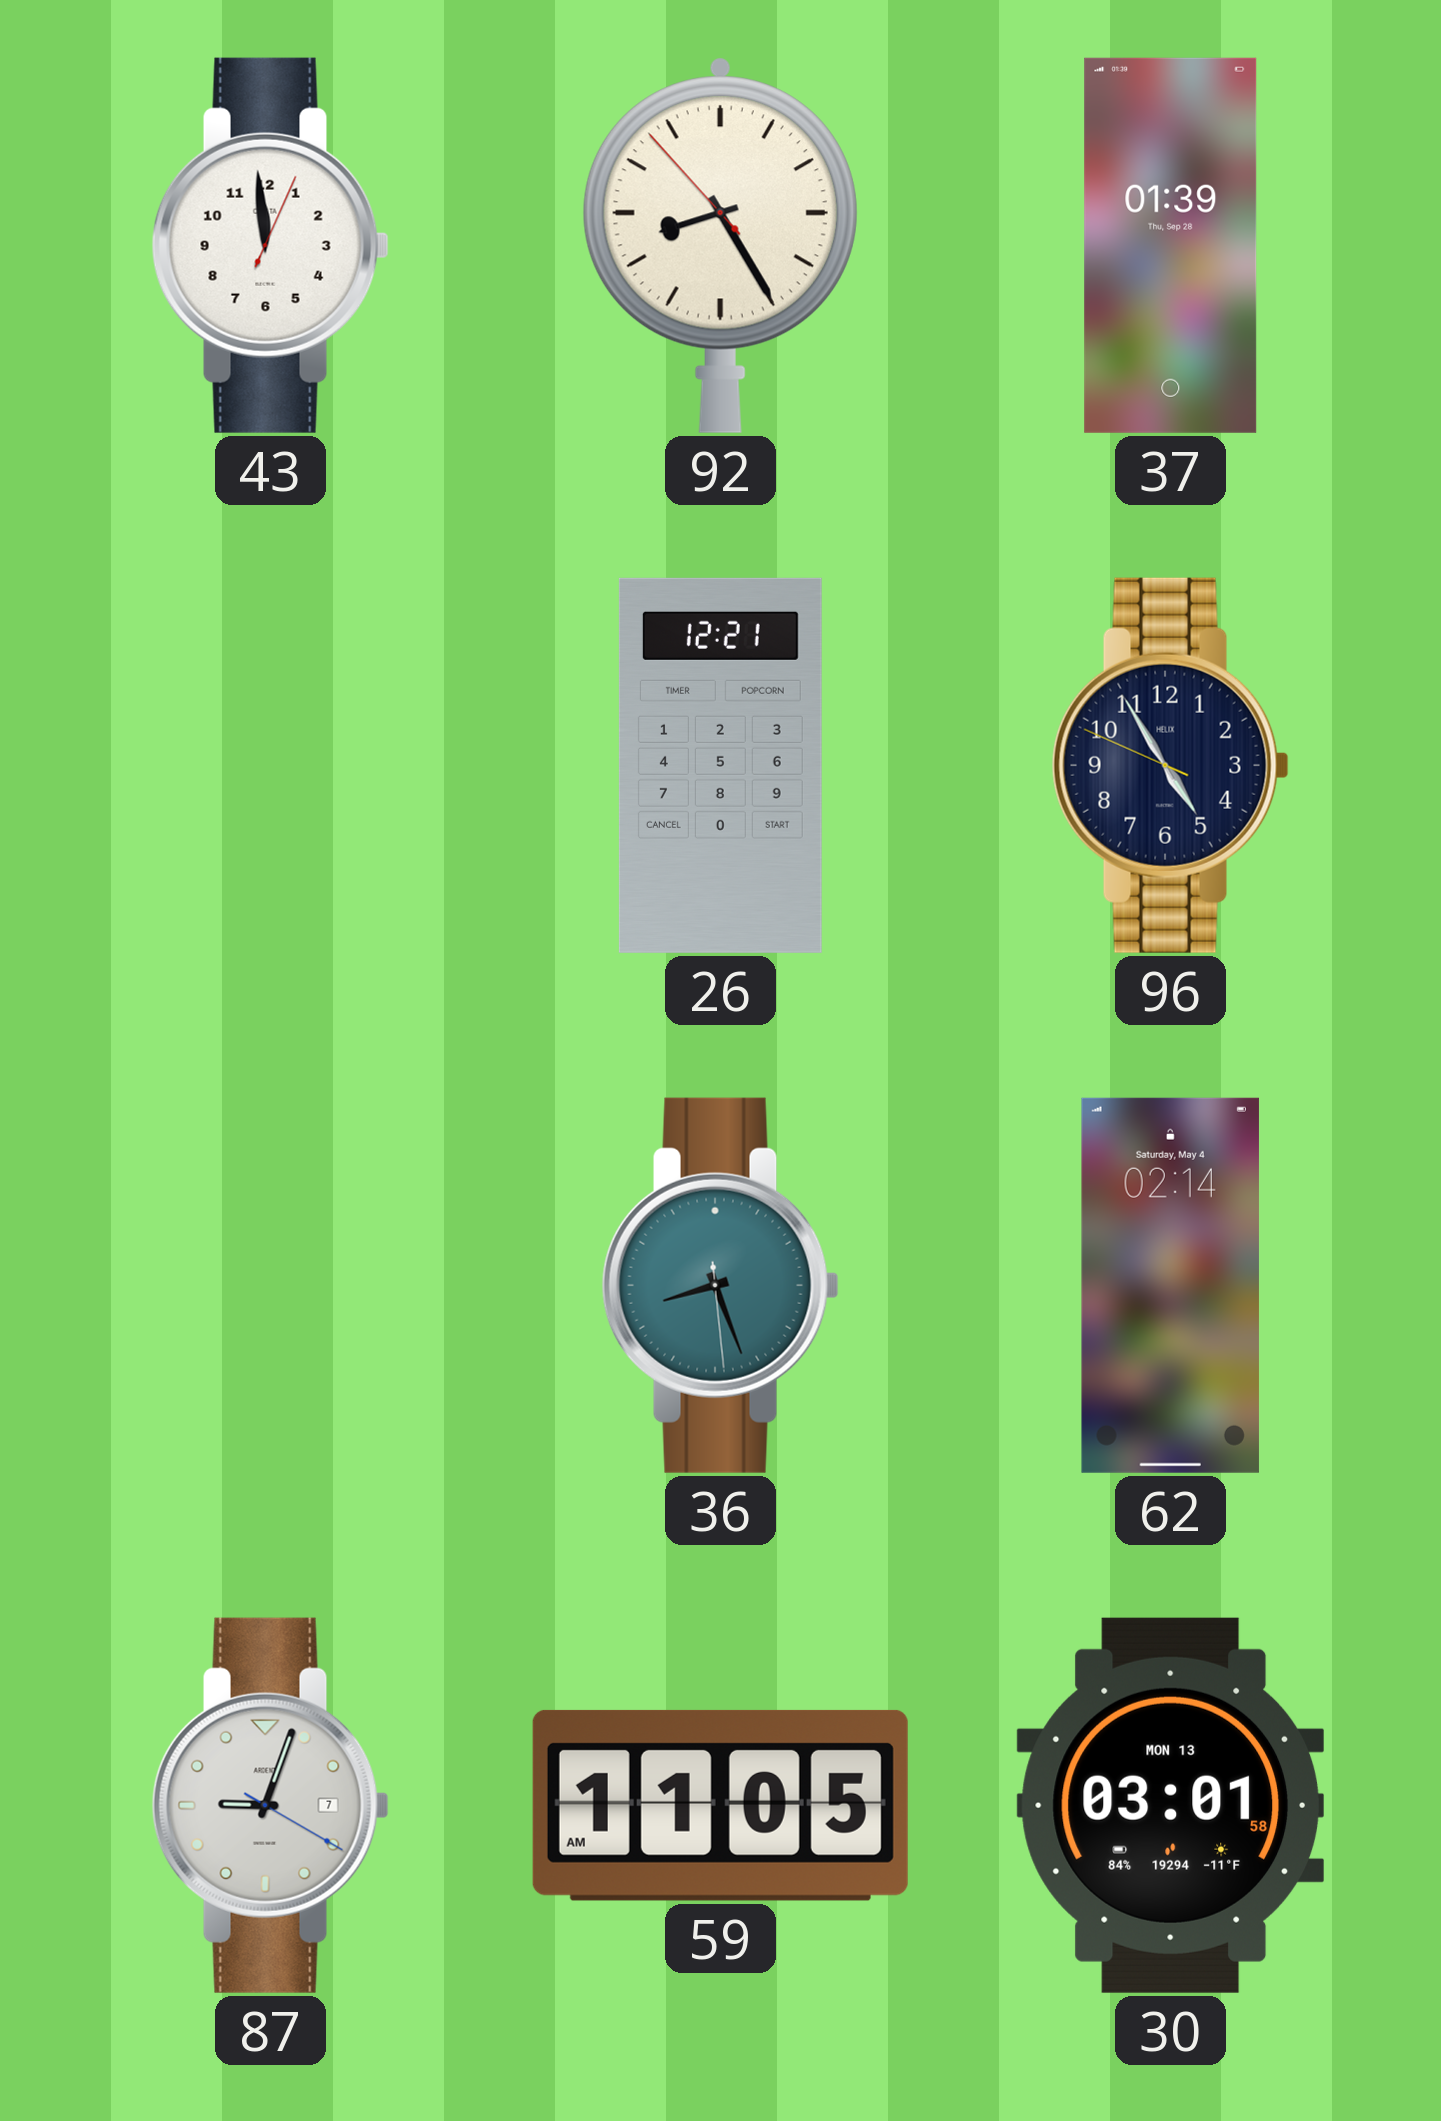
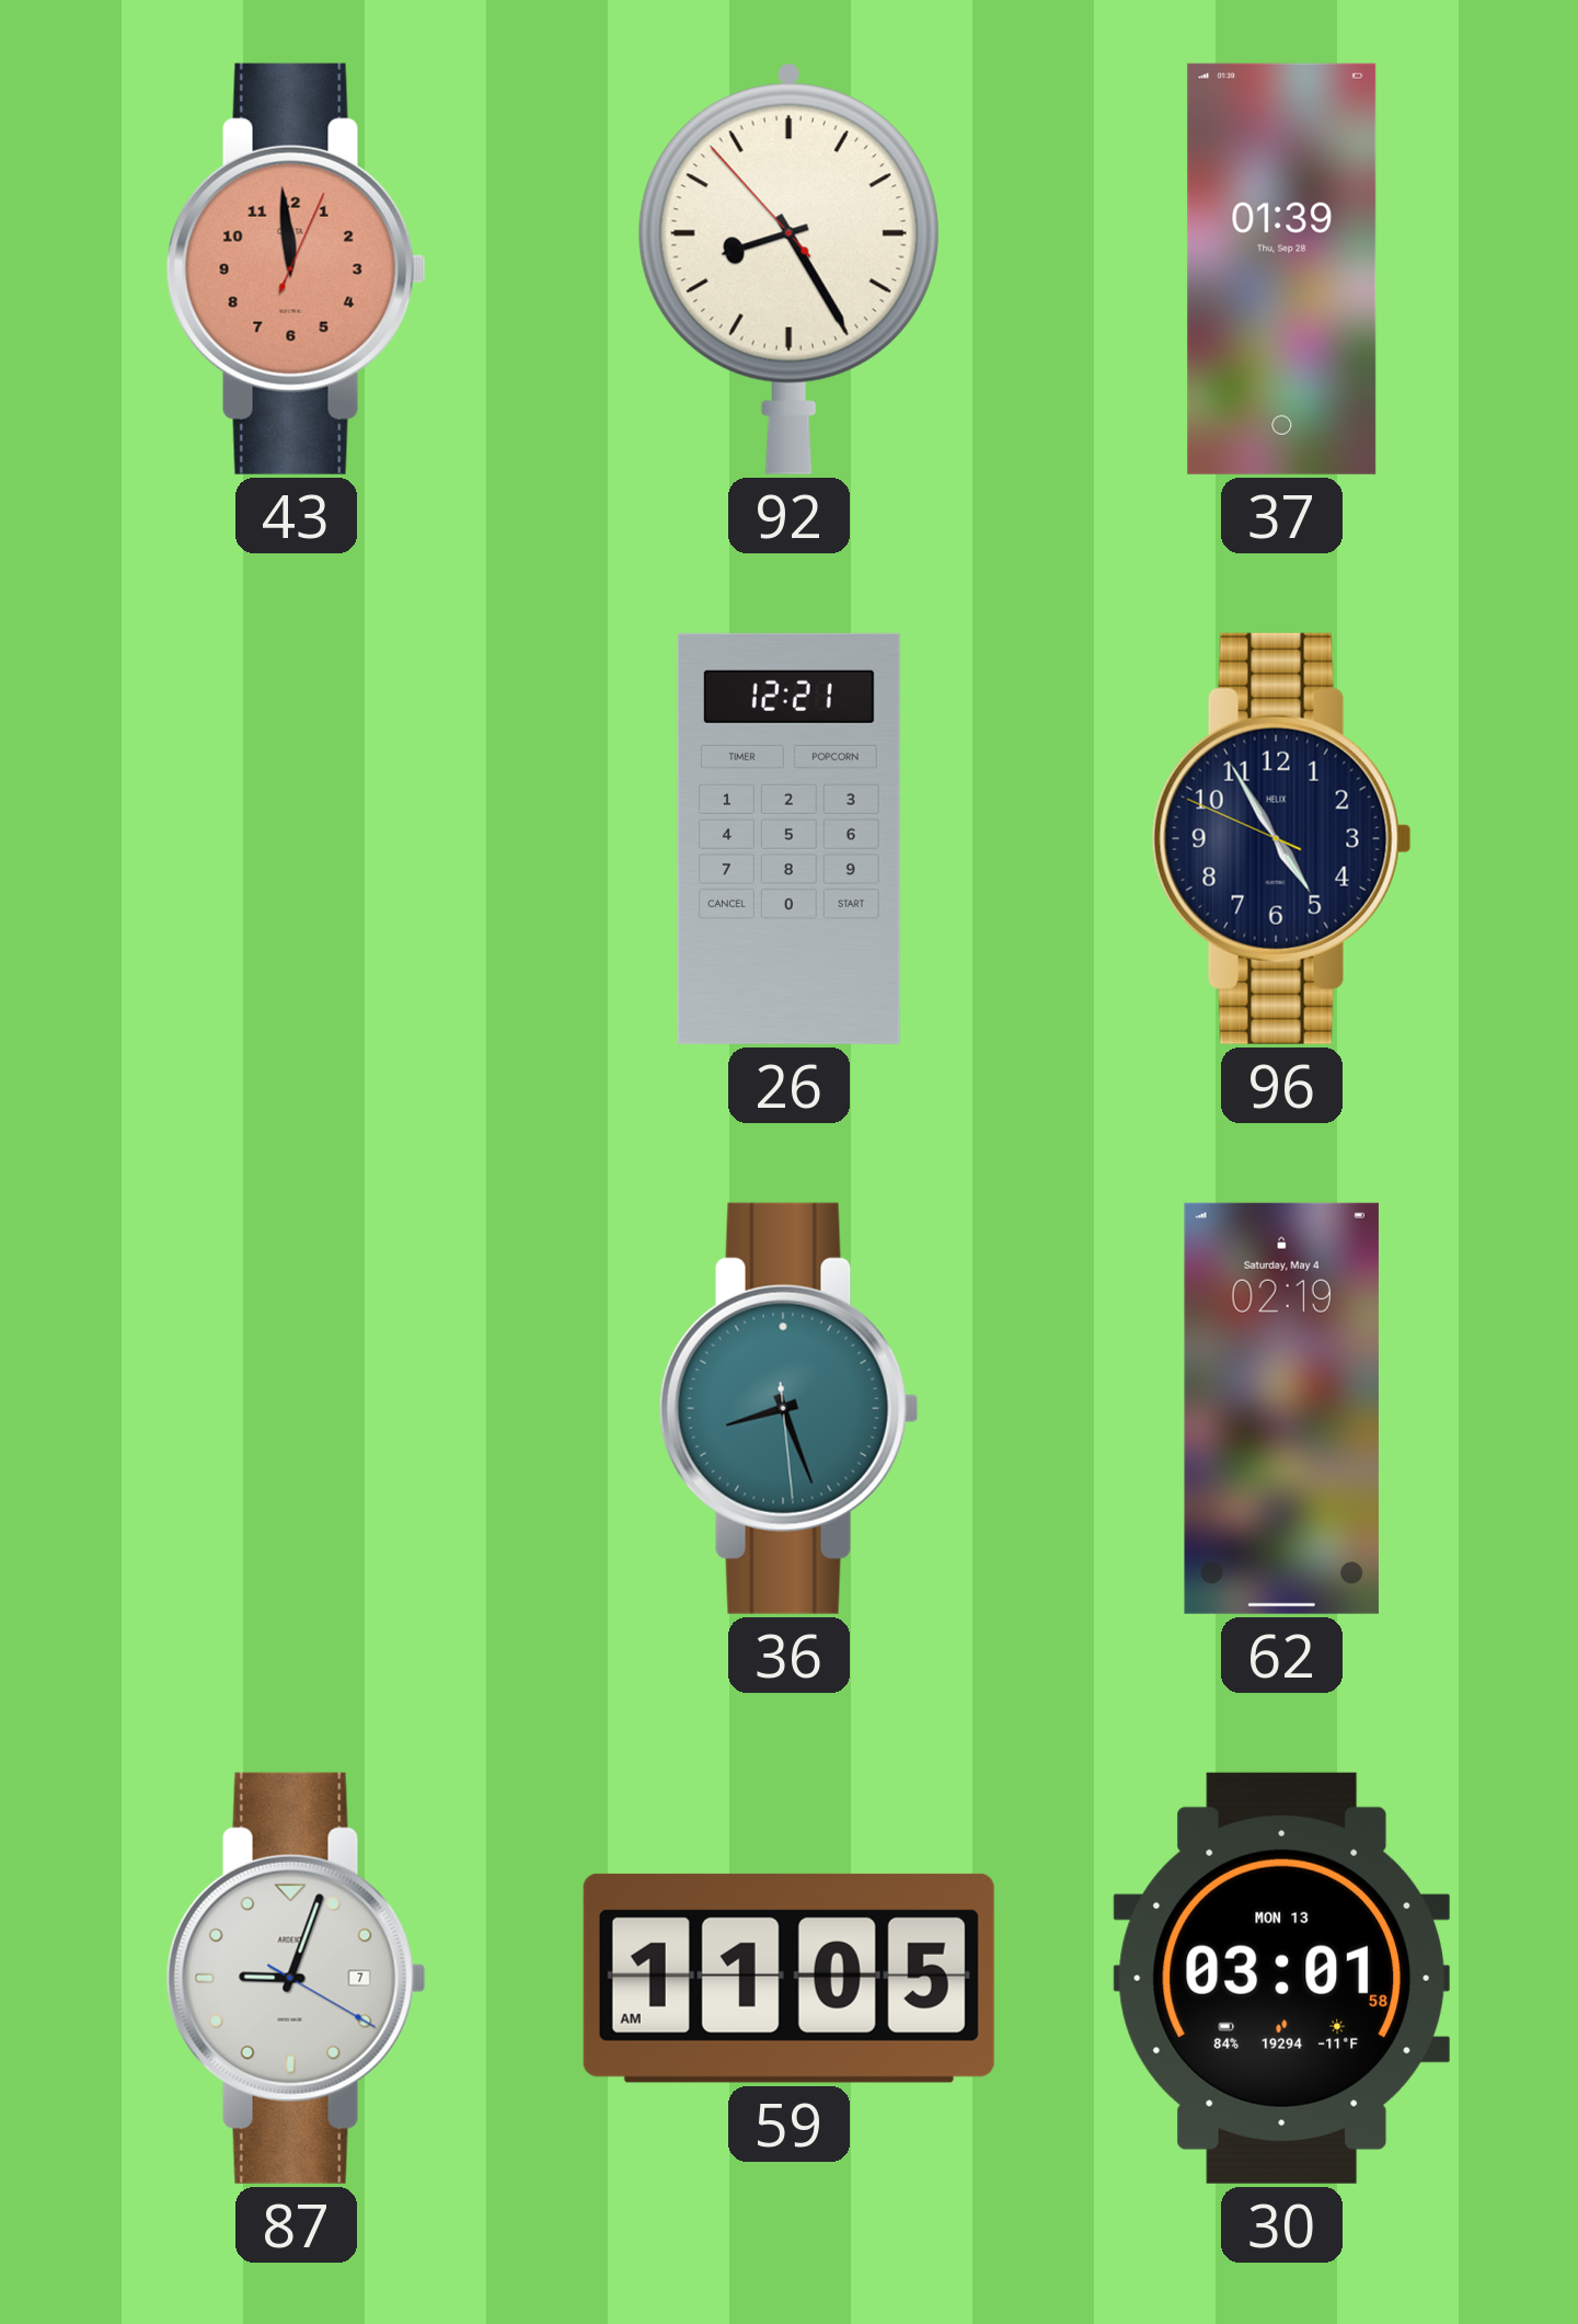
43 dial: white -> salmon
62: 02:14 -> 02:19
